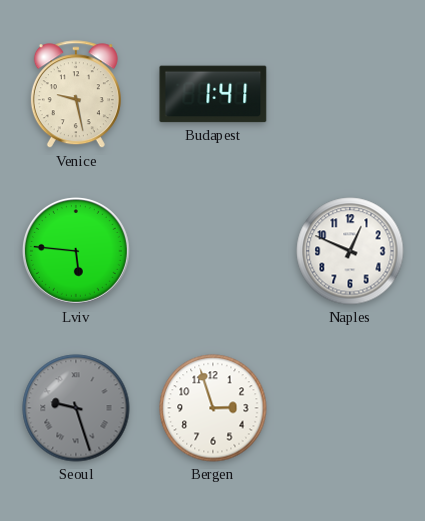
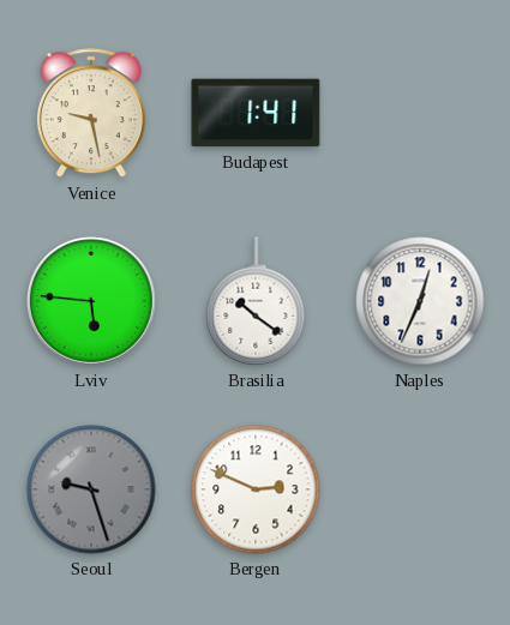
Brasilia: none -> 10:21
Naples: 12:49 -> 12:34
Bergen: 2:57 -> 2:49
